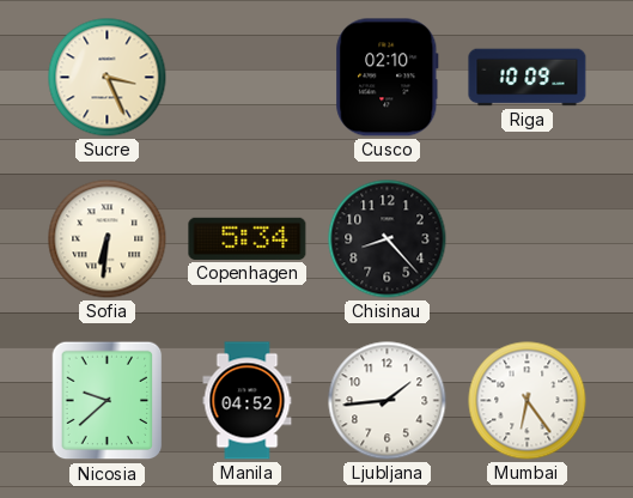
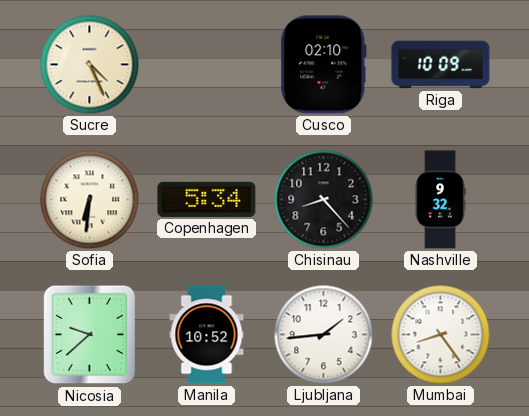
Sucre: 3:26 -> 4:26
Nashville: none -> 9:32
Manila: 04:52 -> 10:52
Mumbai: 6:24 -> 8:24
